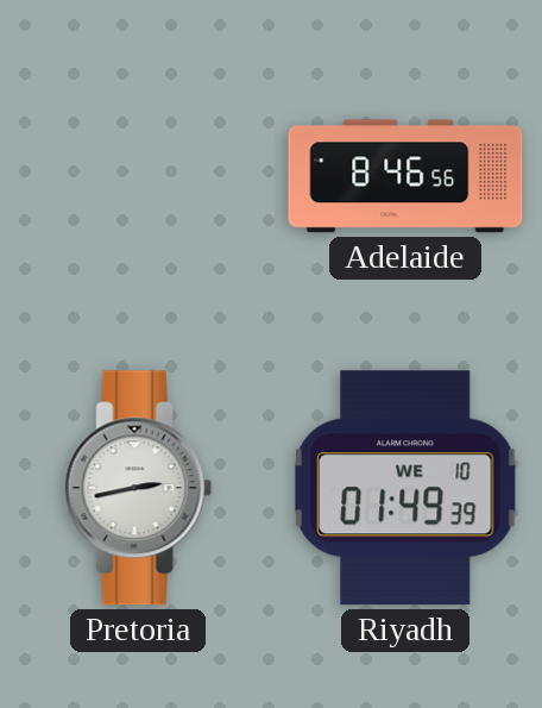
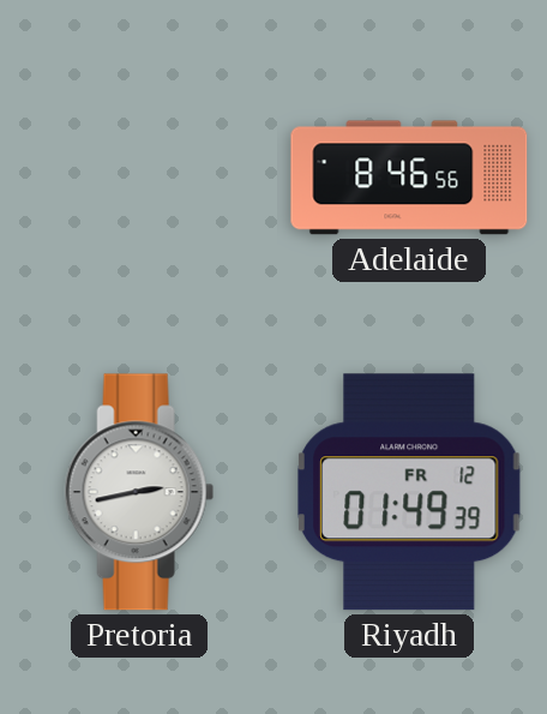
Riyadh date: WE 10 -> FR 12
